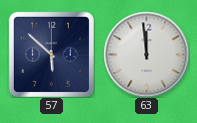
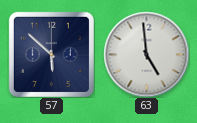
63: 11:59 -> 4:59
